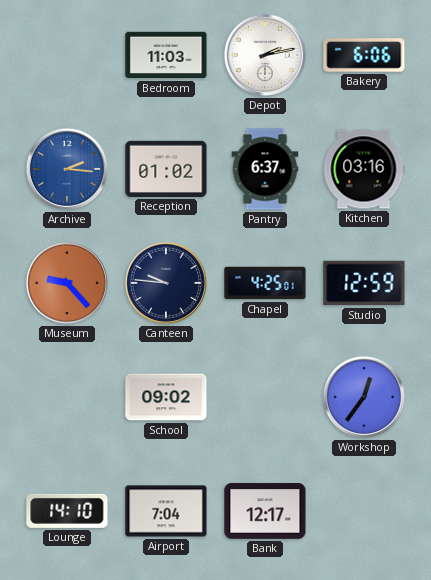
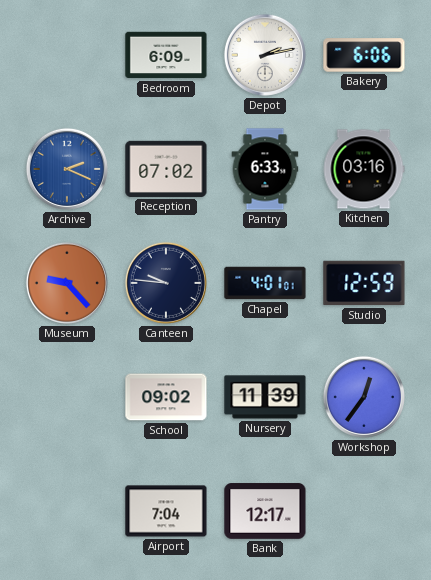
Bedroom: 11:03 -> 6:09
Archive: 2:16 -> 2:19
Reception: 01:02 -> 07:02
Pantry: 6:37 -> 6:33
Chapel: 4:25 -> 4:01
Nursery: none -> 11:39
Lounge: 14:10 -> none
